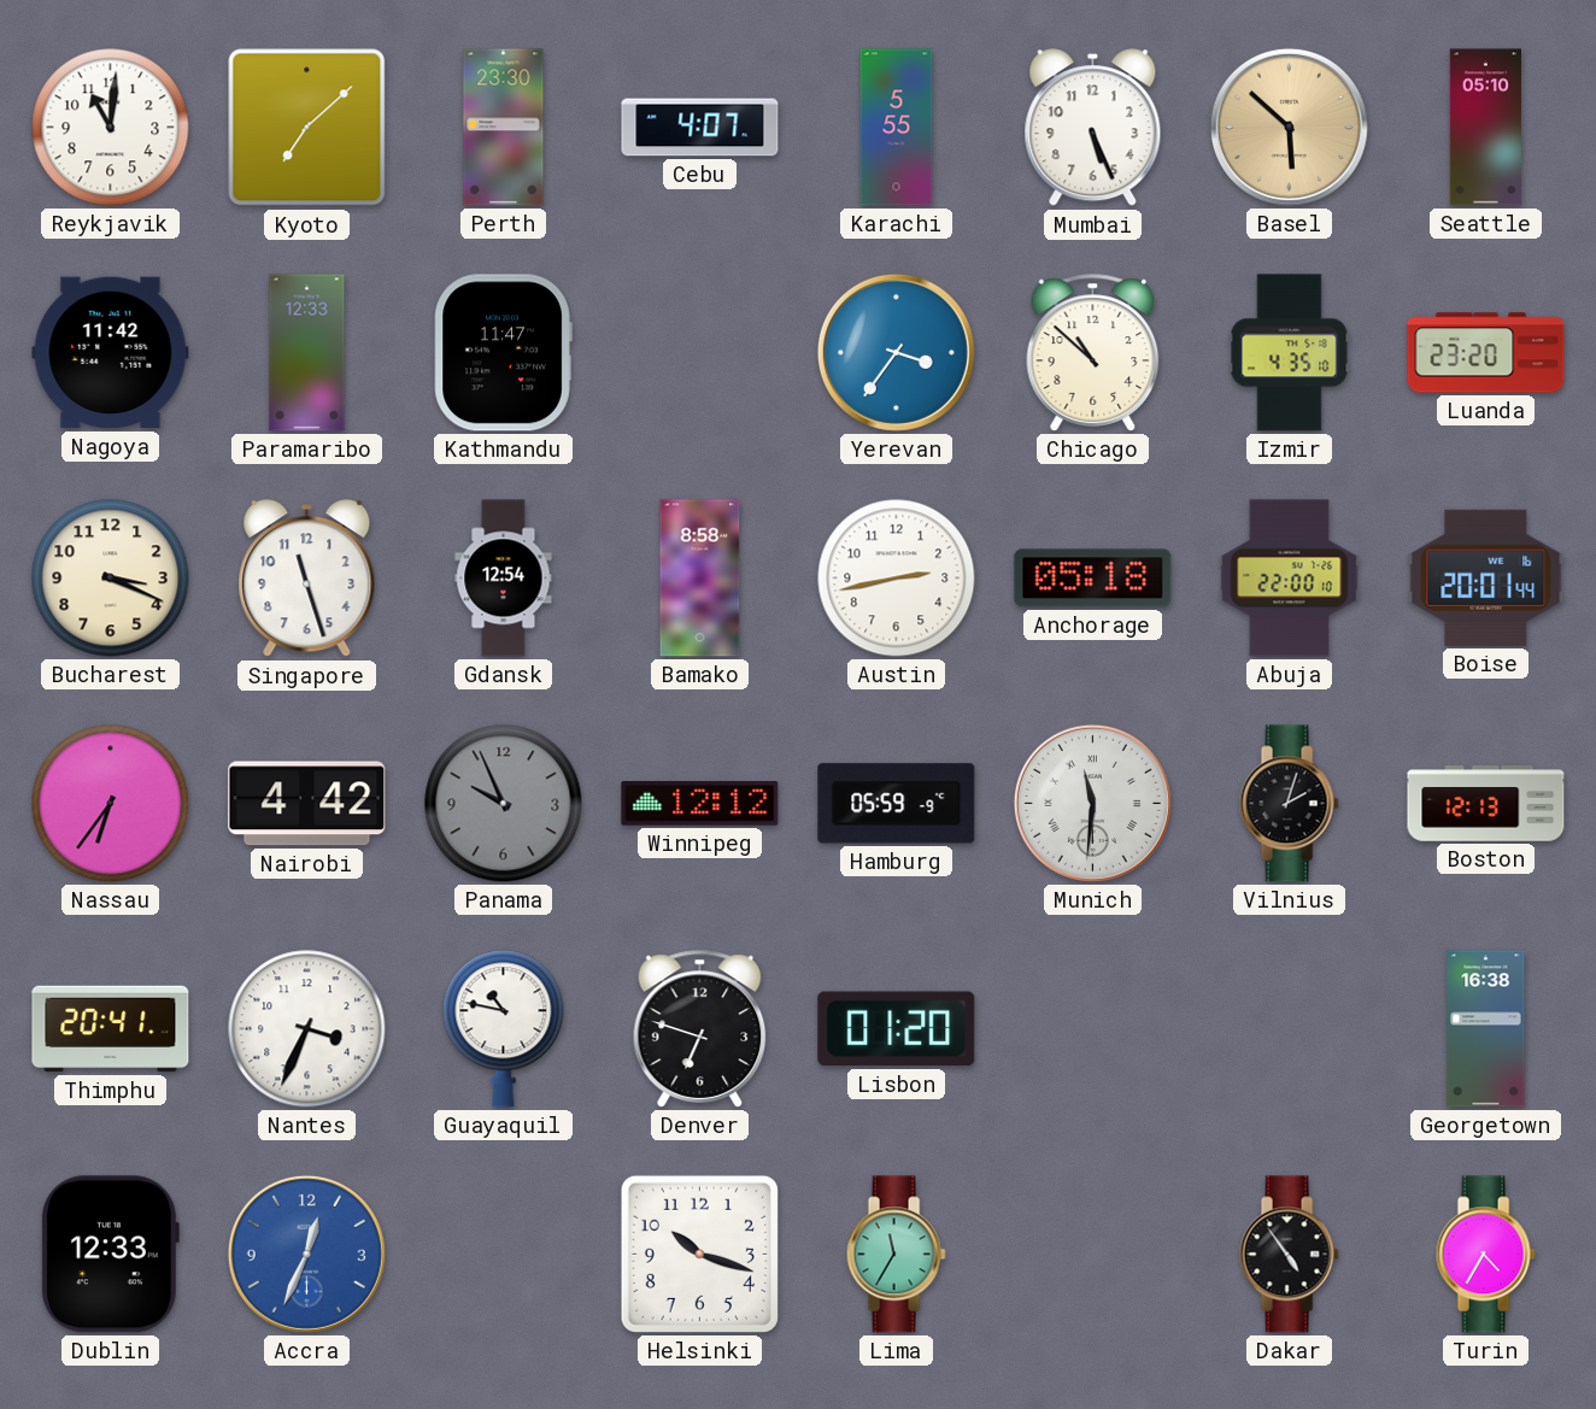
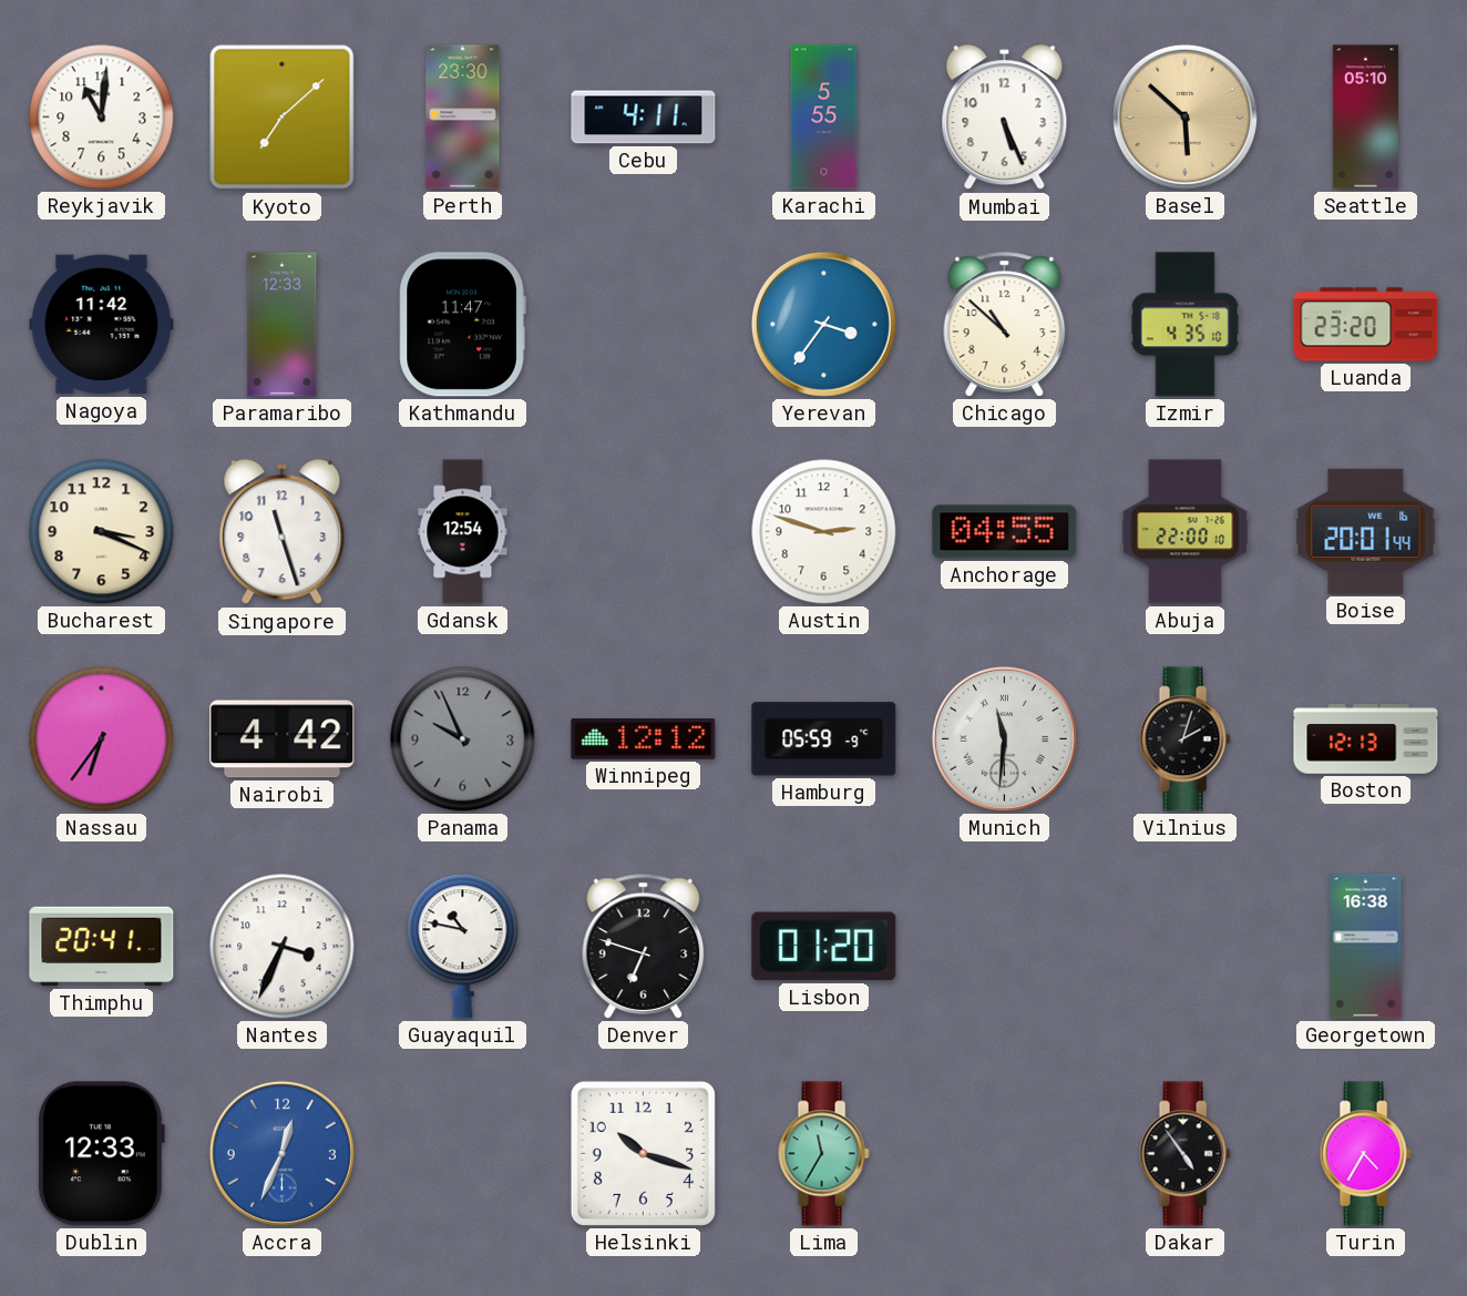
Cebu: 4:07 -> 4:11
Bamako: 8:58 -> none
Austin: 2:43 -> 2:48
Anchorage: 05:18 -> 04:55
